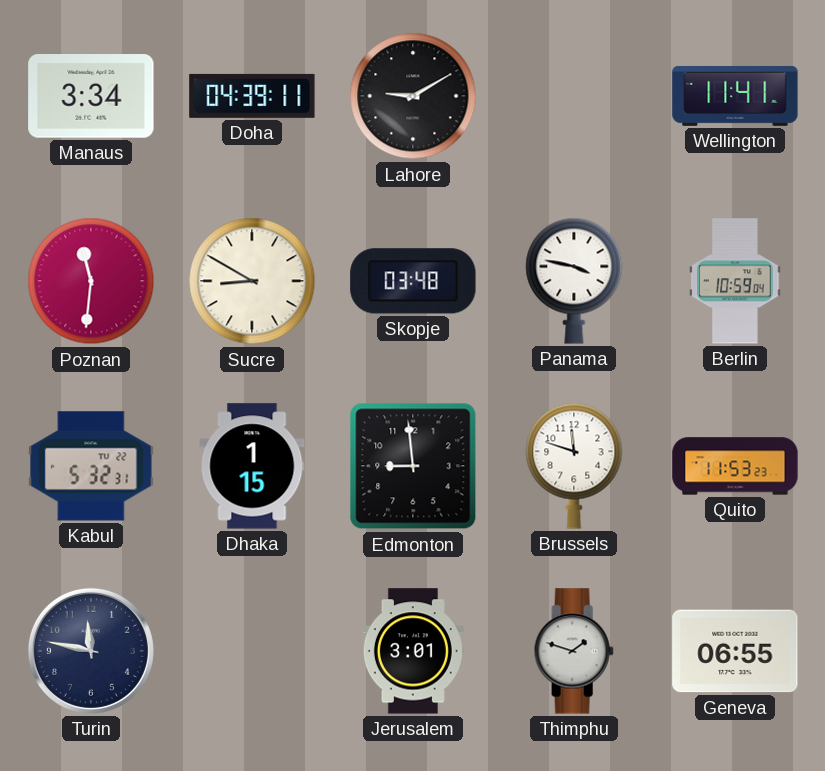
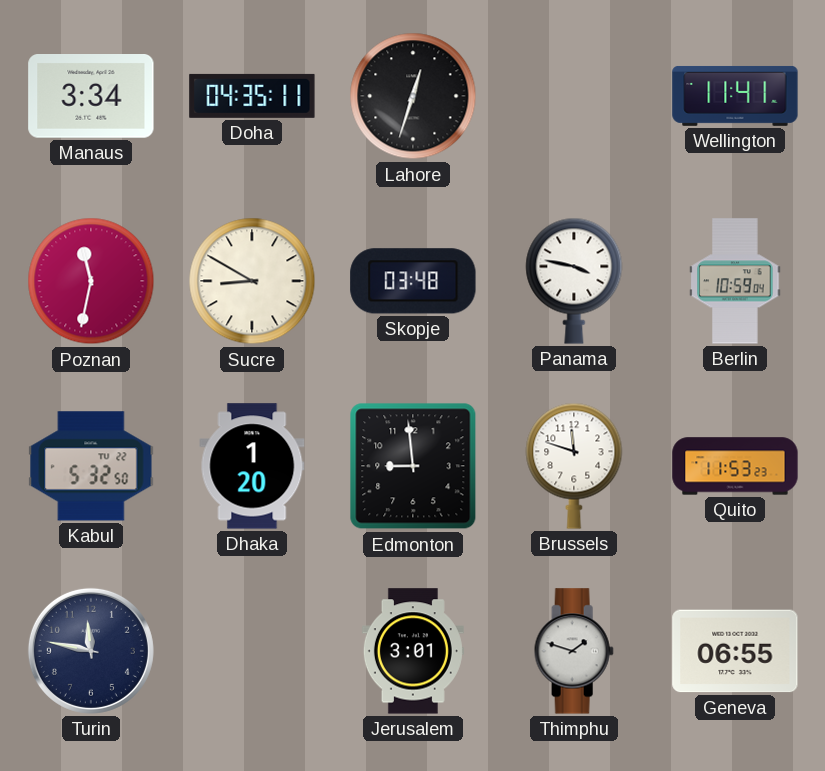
Doha: 04:39 -> 04:35
Lahore: 9:10 -> 12:33
Poznan: 11:31 -> 11:32
Kabul: 5:32:31 -> 5:32:50
Dhaka: 1:15 -> 1:20
